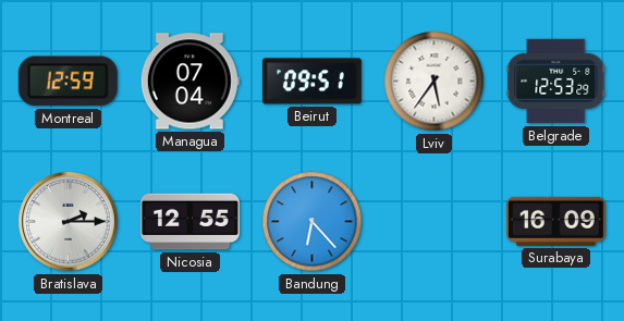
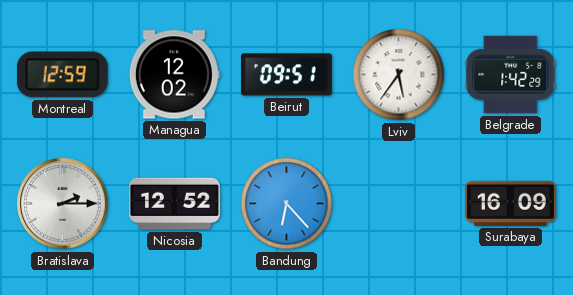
Managua: 07:04 -> 12:02
Belgrade: 12:53 -> 1:42
Nicosia: 12:55 -> 12:52
